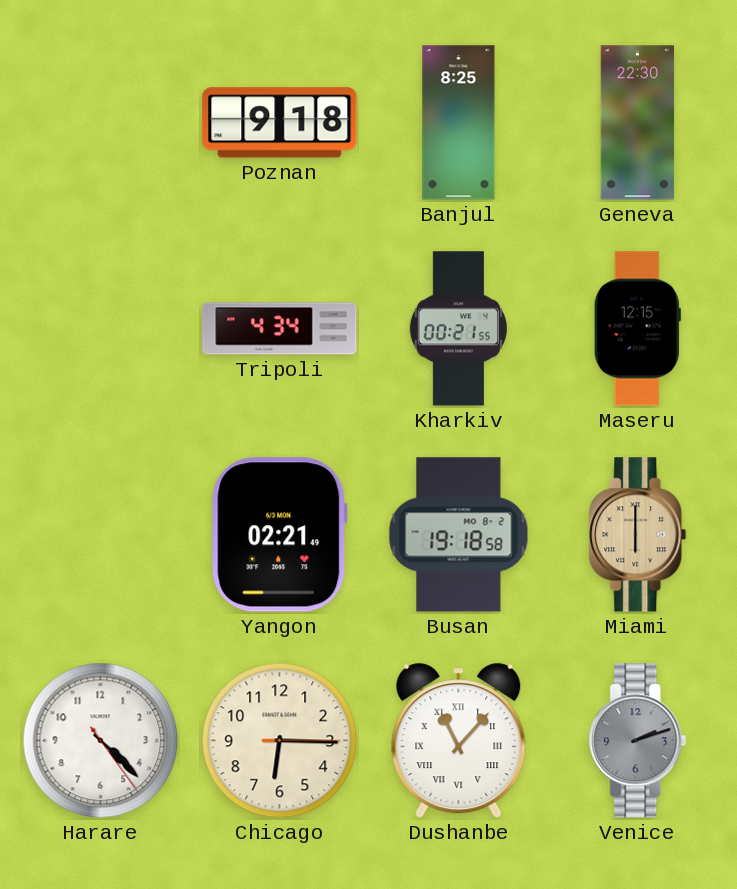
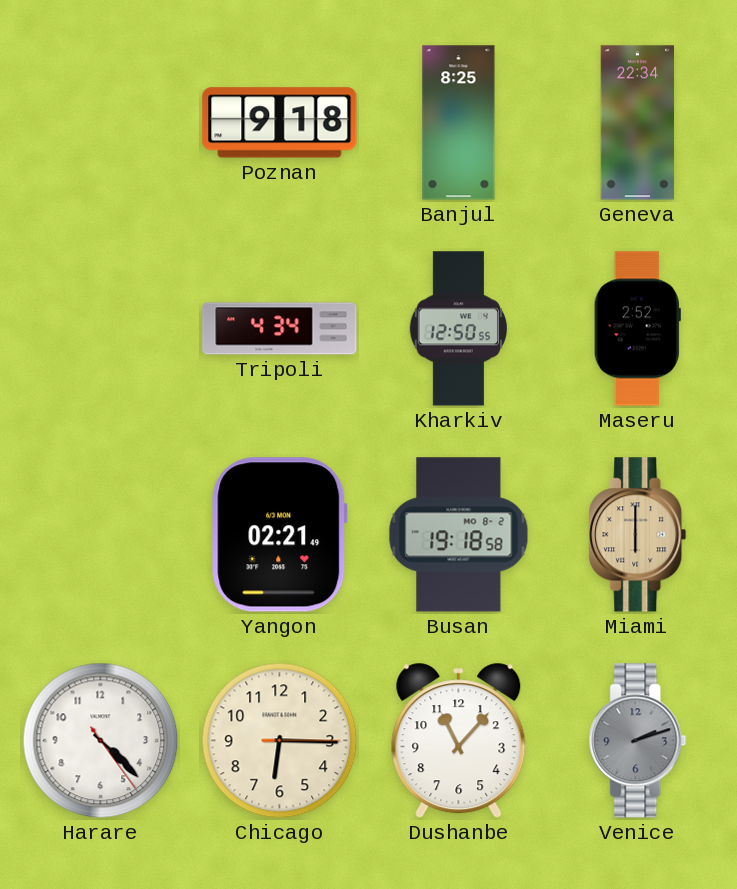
Geneva: 22:30 -> 22:34
Kharkiv: 00:21 -> 12:50
Maseru: 12:15 -> 2:52
Dushanbe numerals: Roman -> Arabic
